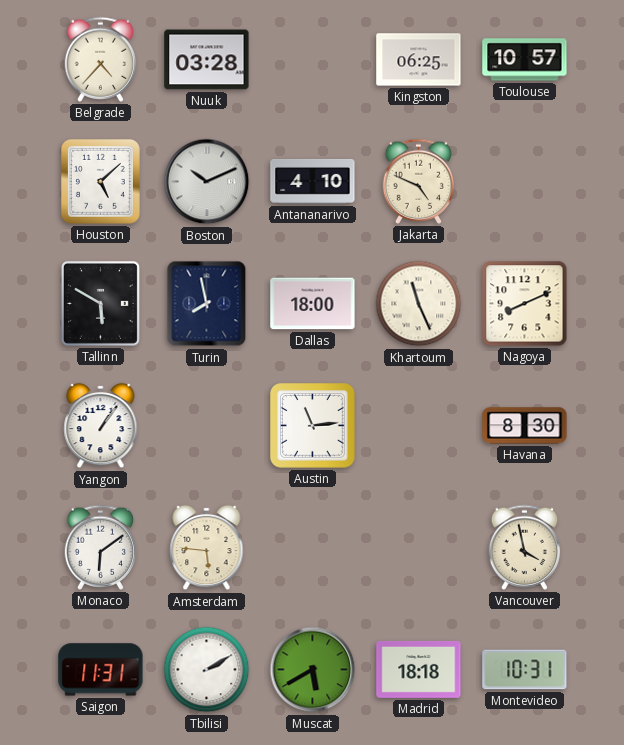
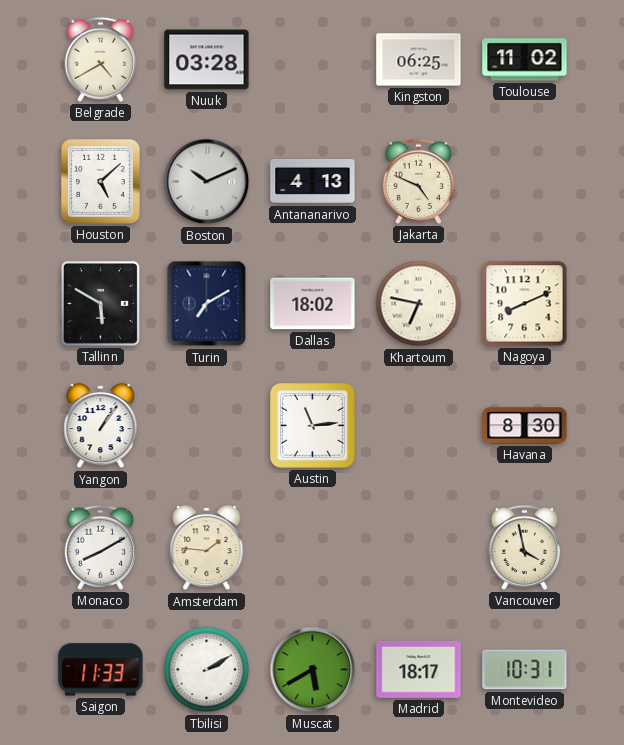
Belgrade: 4:37 -> 4:40
Toulouse: 10:57 -> 11:02
Antananarivo: 4:10 -> 4:13
Turin: 7:58 -> 7:10
Dallas: 18:00 -> 18:02
Khartoum: 11:26 -> 6:47
Monaco: 6:09 -> 8:10
Amsterdam: 5:46 -> 1:46
Saigon: 11:31 -> 11:33
Madrid: 18:18 -> 18:17
